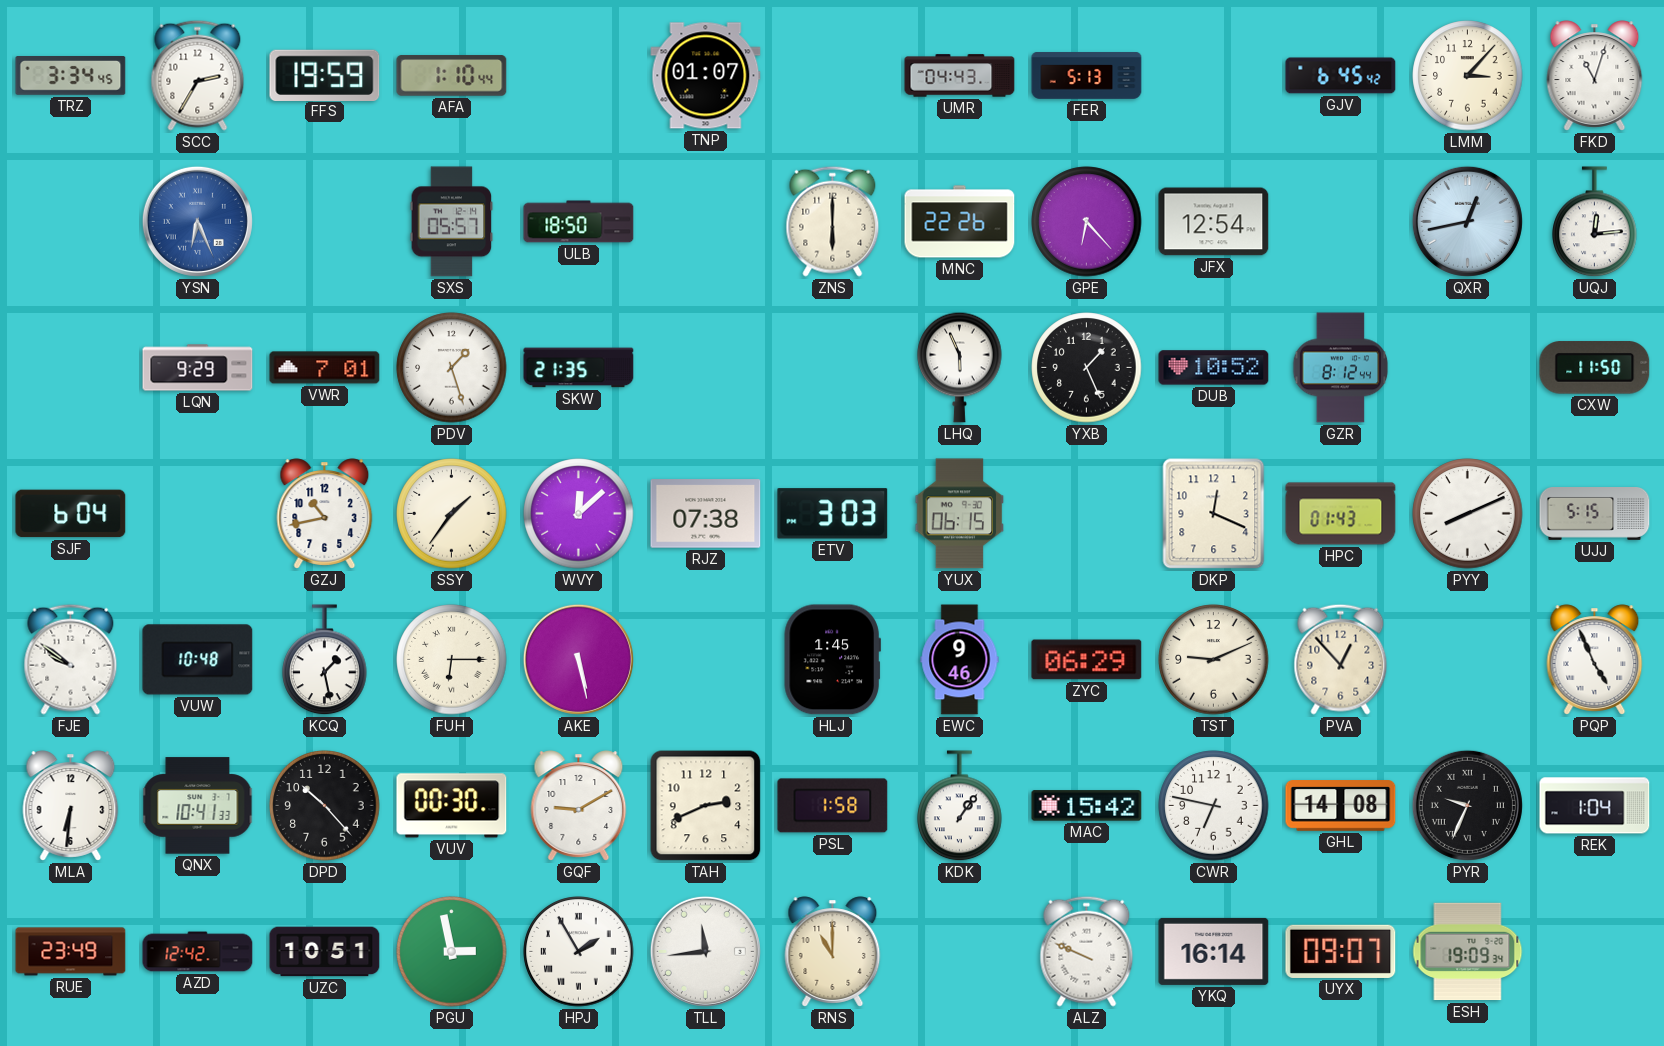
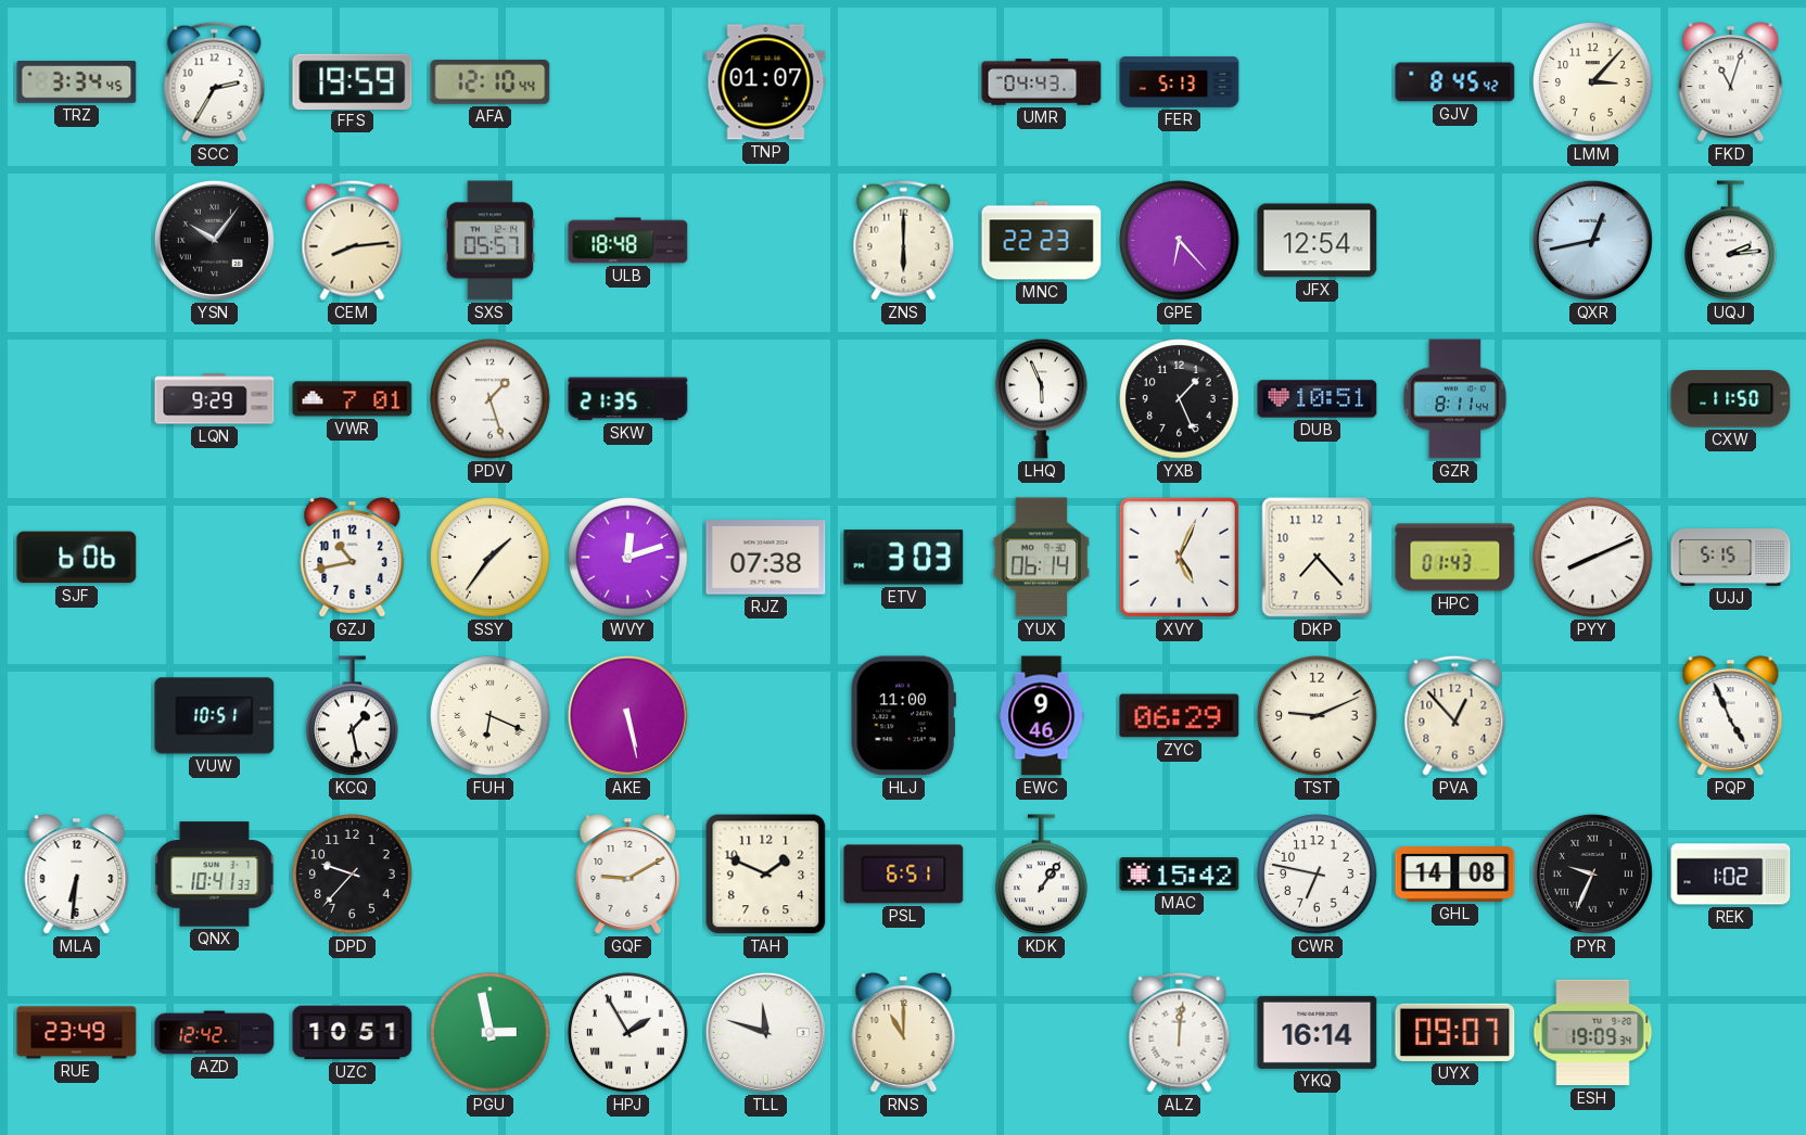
AFA: 1:10 -> 12:10
GJV: 6:45 -> 8:45
YSN: 6:26 -> 10:06
YSN dial: blue -> black
CEM: none -> 8:14
ULB: 18:50 -> 18:48
MNC: 22:26 -> 22:23
UQJ: 12:14 -> 2:14
DUB: 10:52 -> 10:51
GZR: 8:12 -> 8:11
SJF: 6:04 -> 6:06
WVY: 12:08 -> 12:12
YUX: 06:15 -> 06:14
XVY: none -> 5:04
DKP: 12:19 -> 7:23
FJE: 9:51 -> none
VUW: 10:48 -> 10:51
FUH: 6:15 -> 6:19
HLJ: 1:45 -> 11:00
DPD: 10:23 -> 9:37
VUV: 00:30 -> none
TAH: 2:41 -> 1:49
PSL: 1:58 -> 6:51
REK: 1:04 -> 1:02
TLL: 11:44 -> 11:48
ALZ: 9:49 -> 12:01
